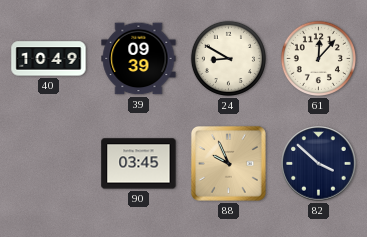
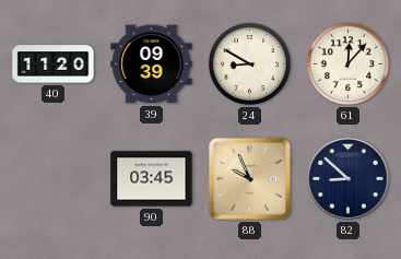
40: 10:49 -> 11:20
82: 3:52 -> 8:52
